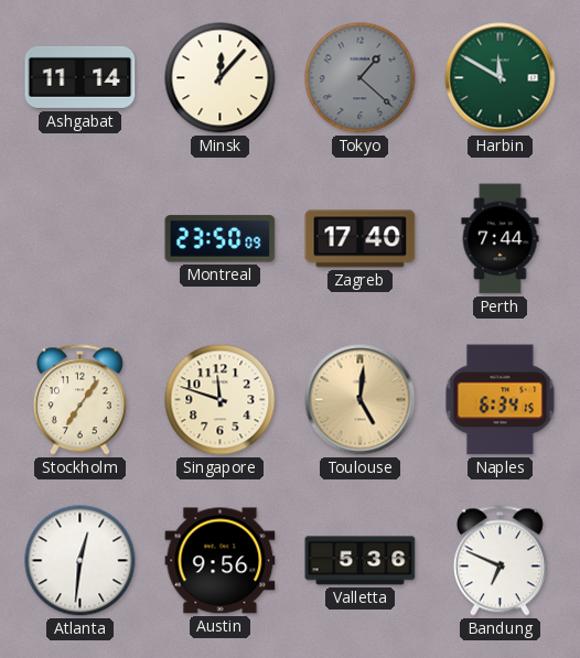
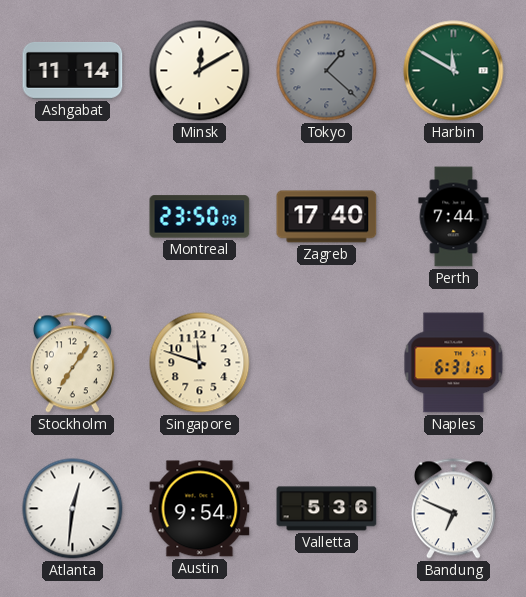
Minsk: 12:07 -> 12:10
Toulouse: 5:01 -> none
Naples: 6:34 -> 6:31
Austin: 9:56 -> 9:54
